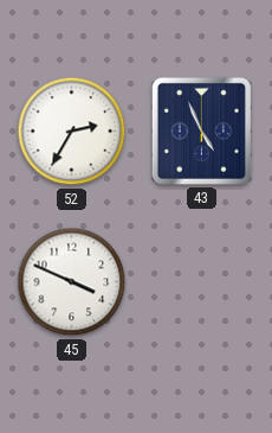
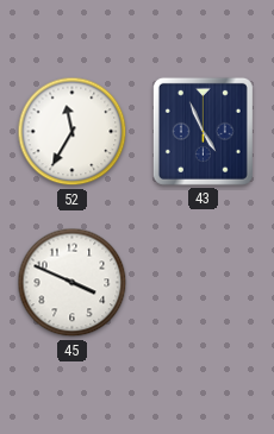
52: 2:35 -> 11:35
